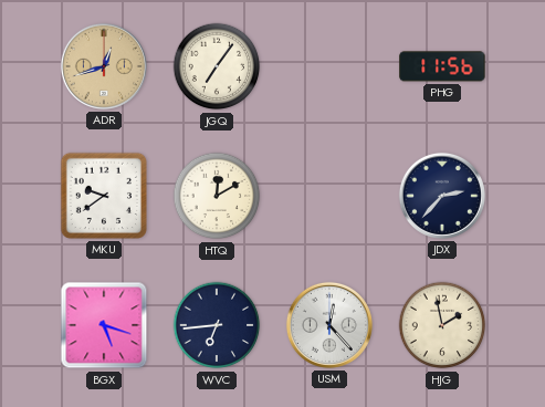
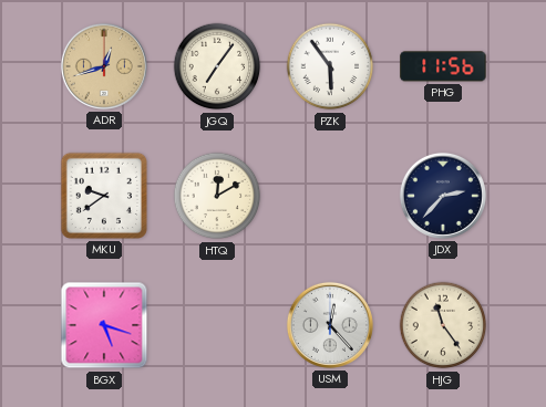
PZK: none -> 5:54
WVC: 6:44 -> none
HJG: 1:58 -> 11:24
